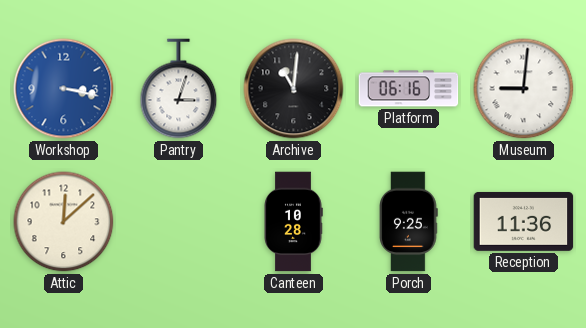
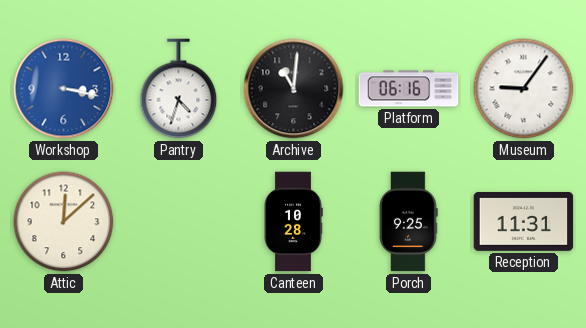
Pantry: 3:03 -> 4:33
Museum: 9:01 -> 9:06
Reception: 11:36 -> 11:31
